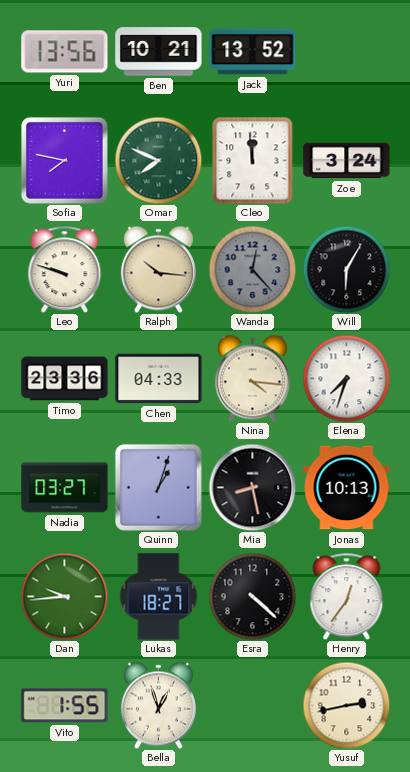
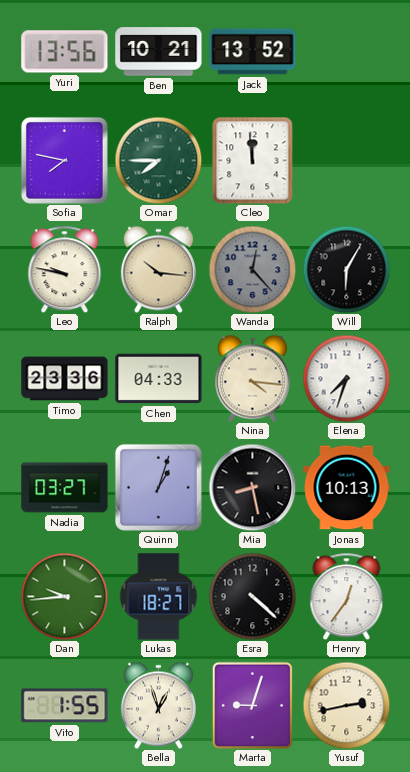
Omar: 7:49 -> 7:45
Zoe: 3:24 -> none
Leo: 9:48 -> 9:47
Marta: none -> 9:03
